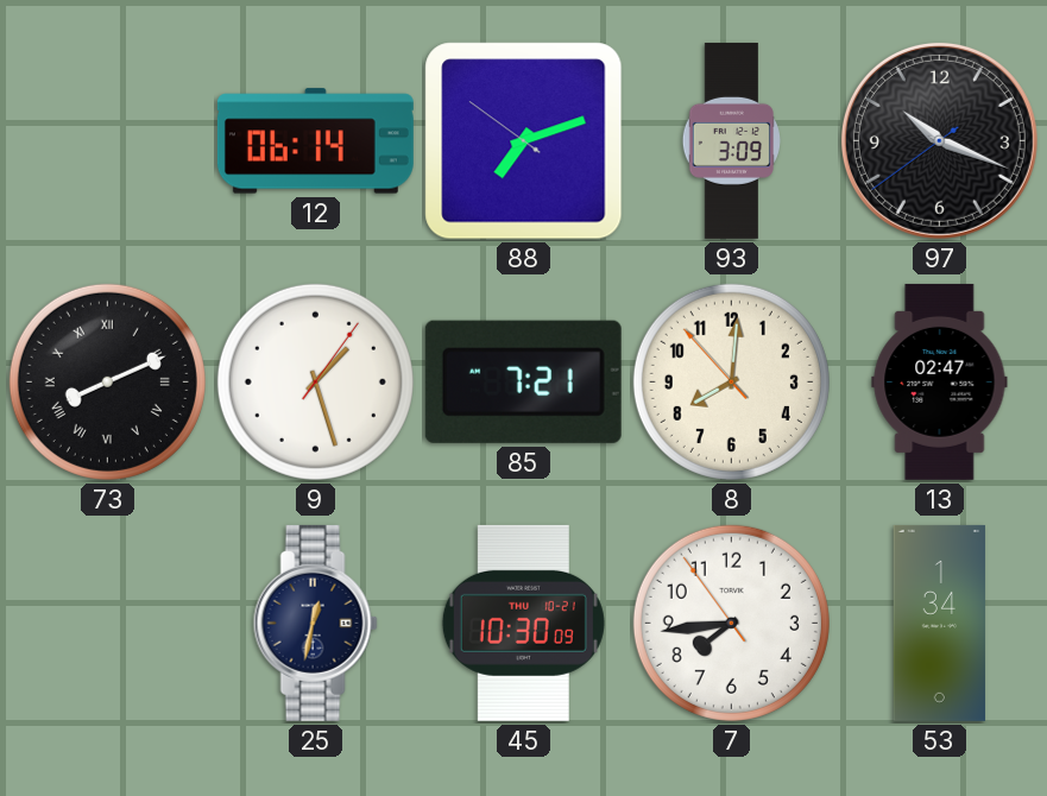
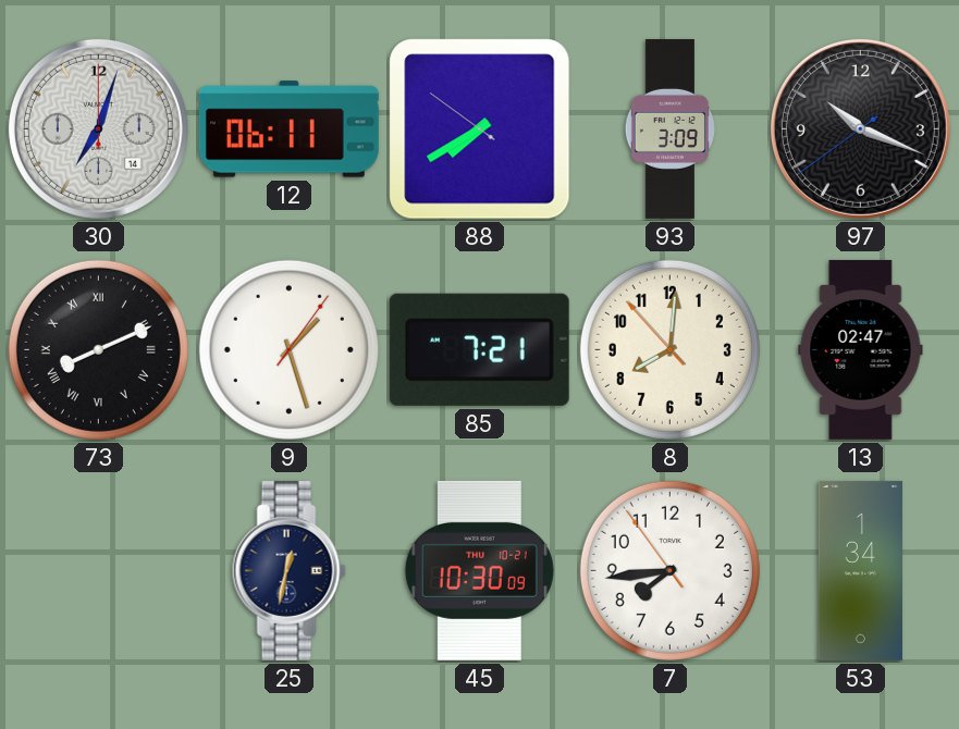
30: none -> 7:03
12: 06:14 -> 06:11
88: 7:11 -> 7:39
